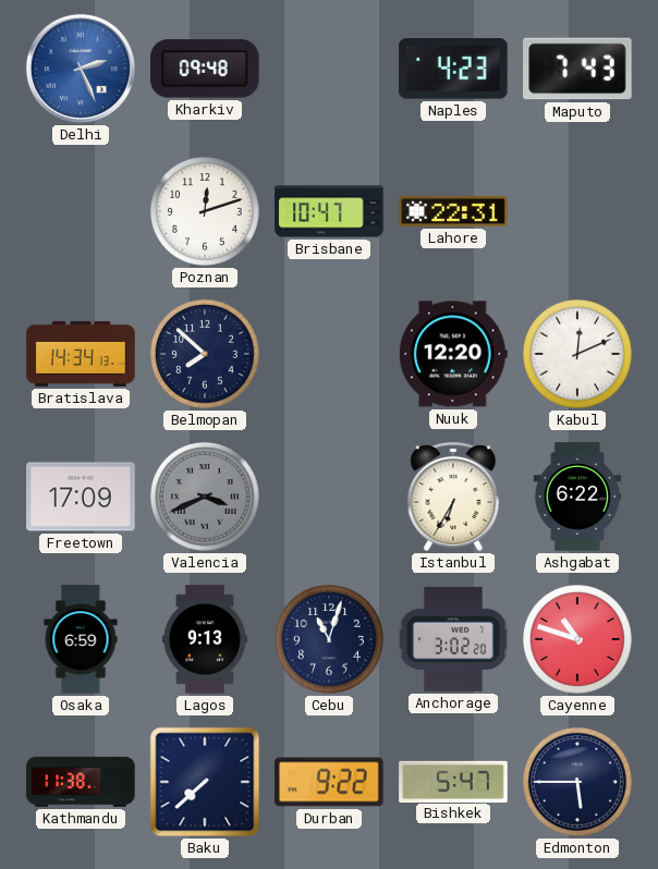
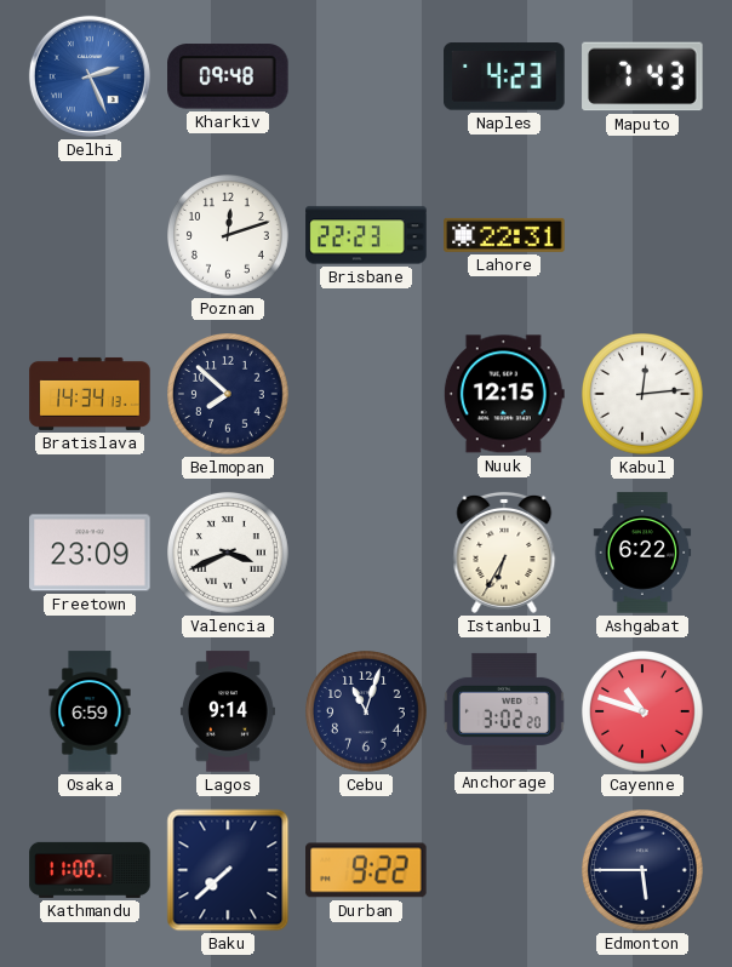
Brisbane: 10:47 -> 22:23
Nuuk: 12:20 -> 12:15
Kabul: 12:11 -> 12:14
Freetown: 17:09 -> 23:09
Valencia dial: grey -> white
Lagos: 9:13 -> 9:14
Kathmandu: 11:38 -> 11:00
Bishkek: 5:47 -> none
